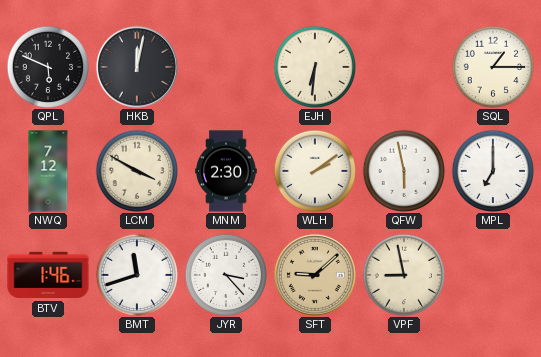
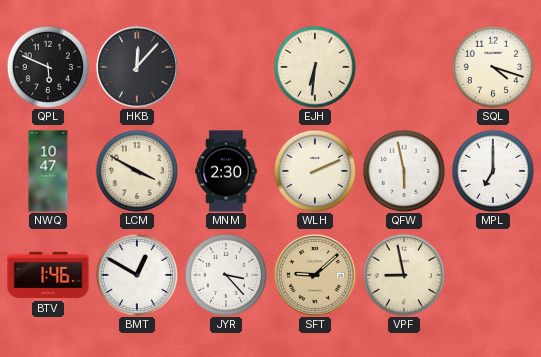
HKB: 12:02 -> 12:07
SQL: 1:15 -> 4:18
NWQ: 7:12 -> 10:47
WLH: 2:09 -> 2:11
BMT: 11:42 -> 12:50
